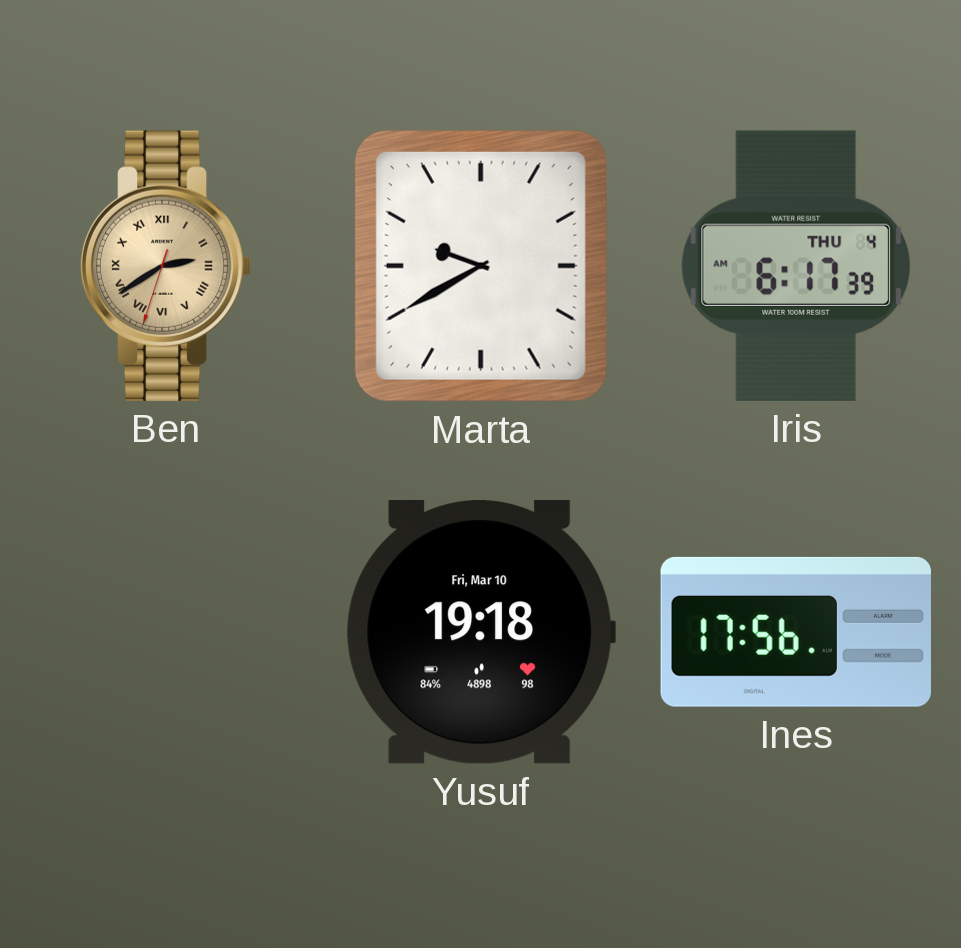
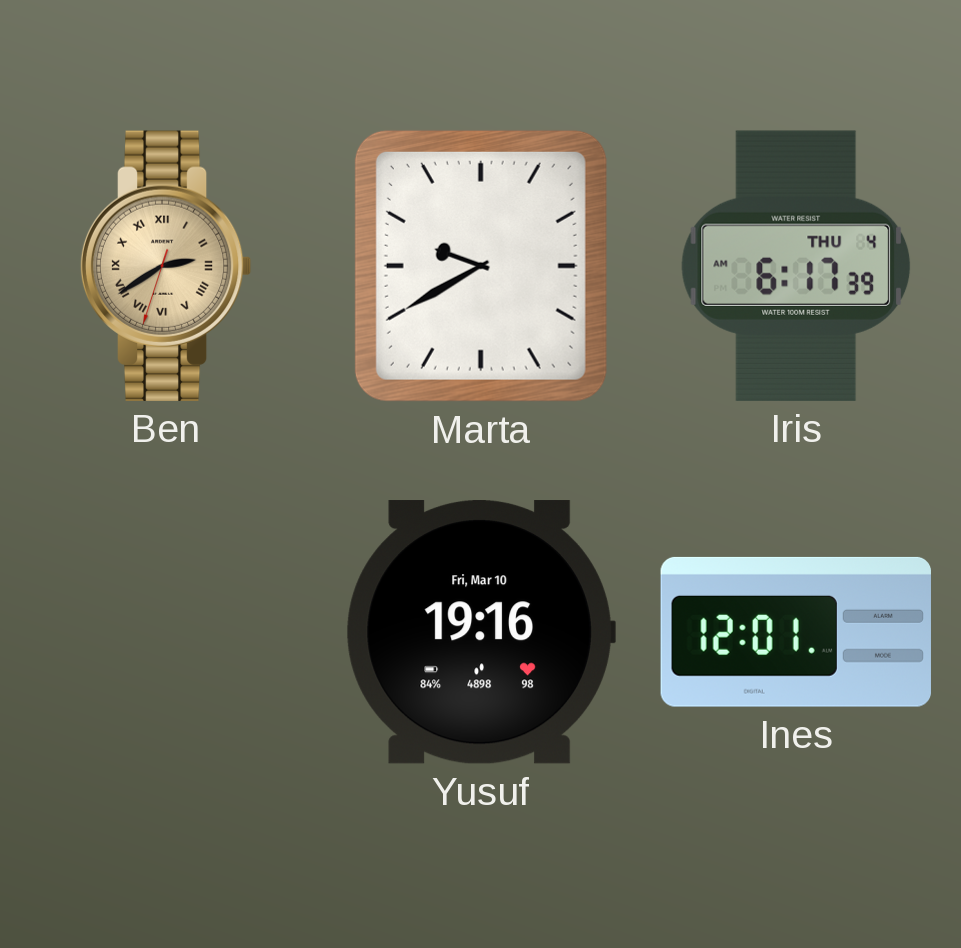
Yusuf: 19:18 -> 19:16
Ines: 17:56 -> 12:01
